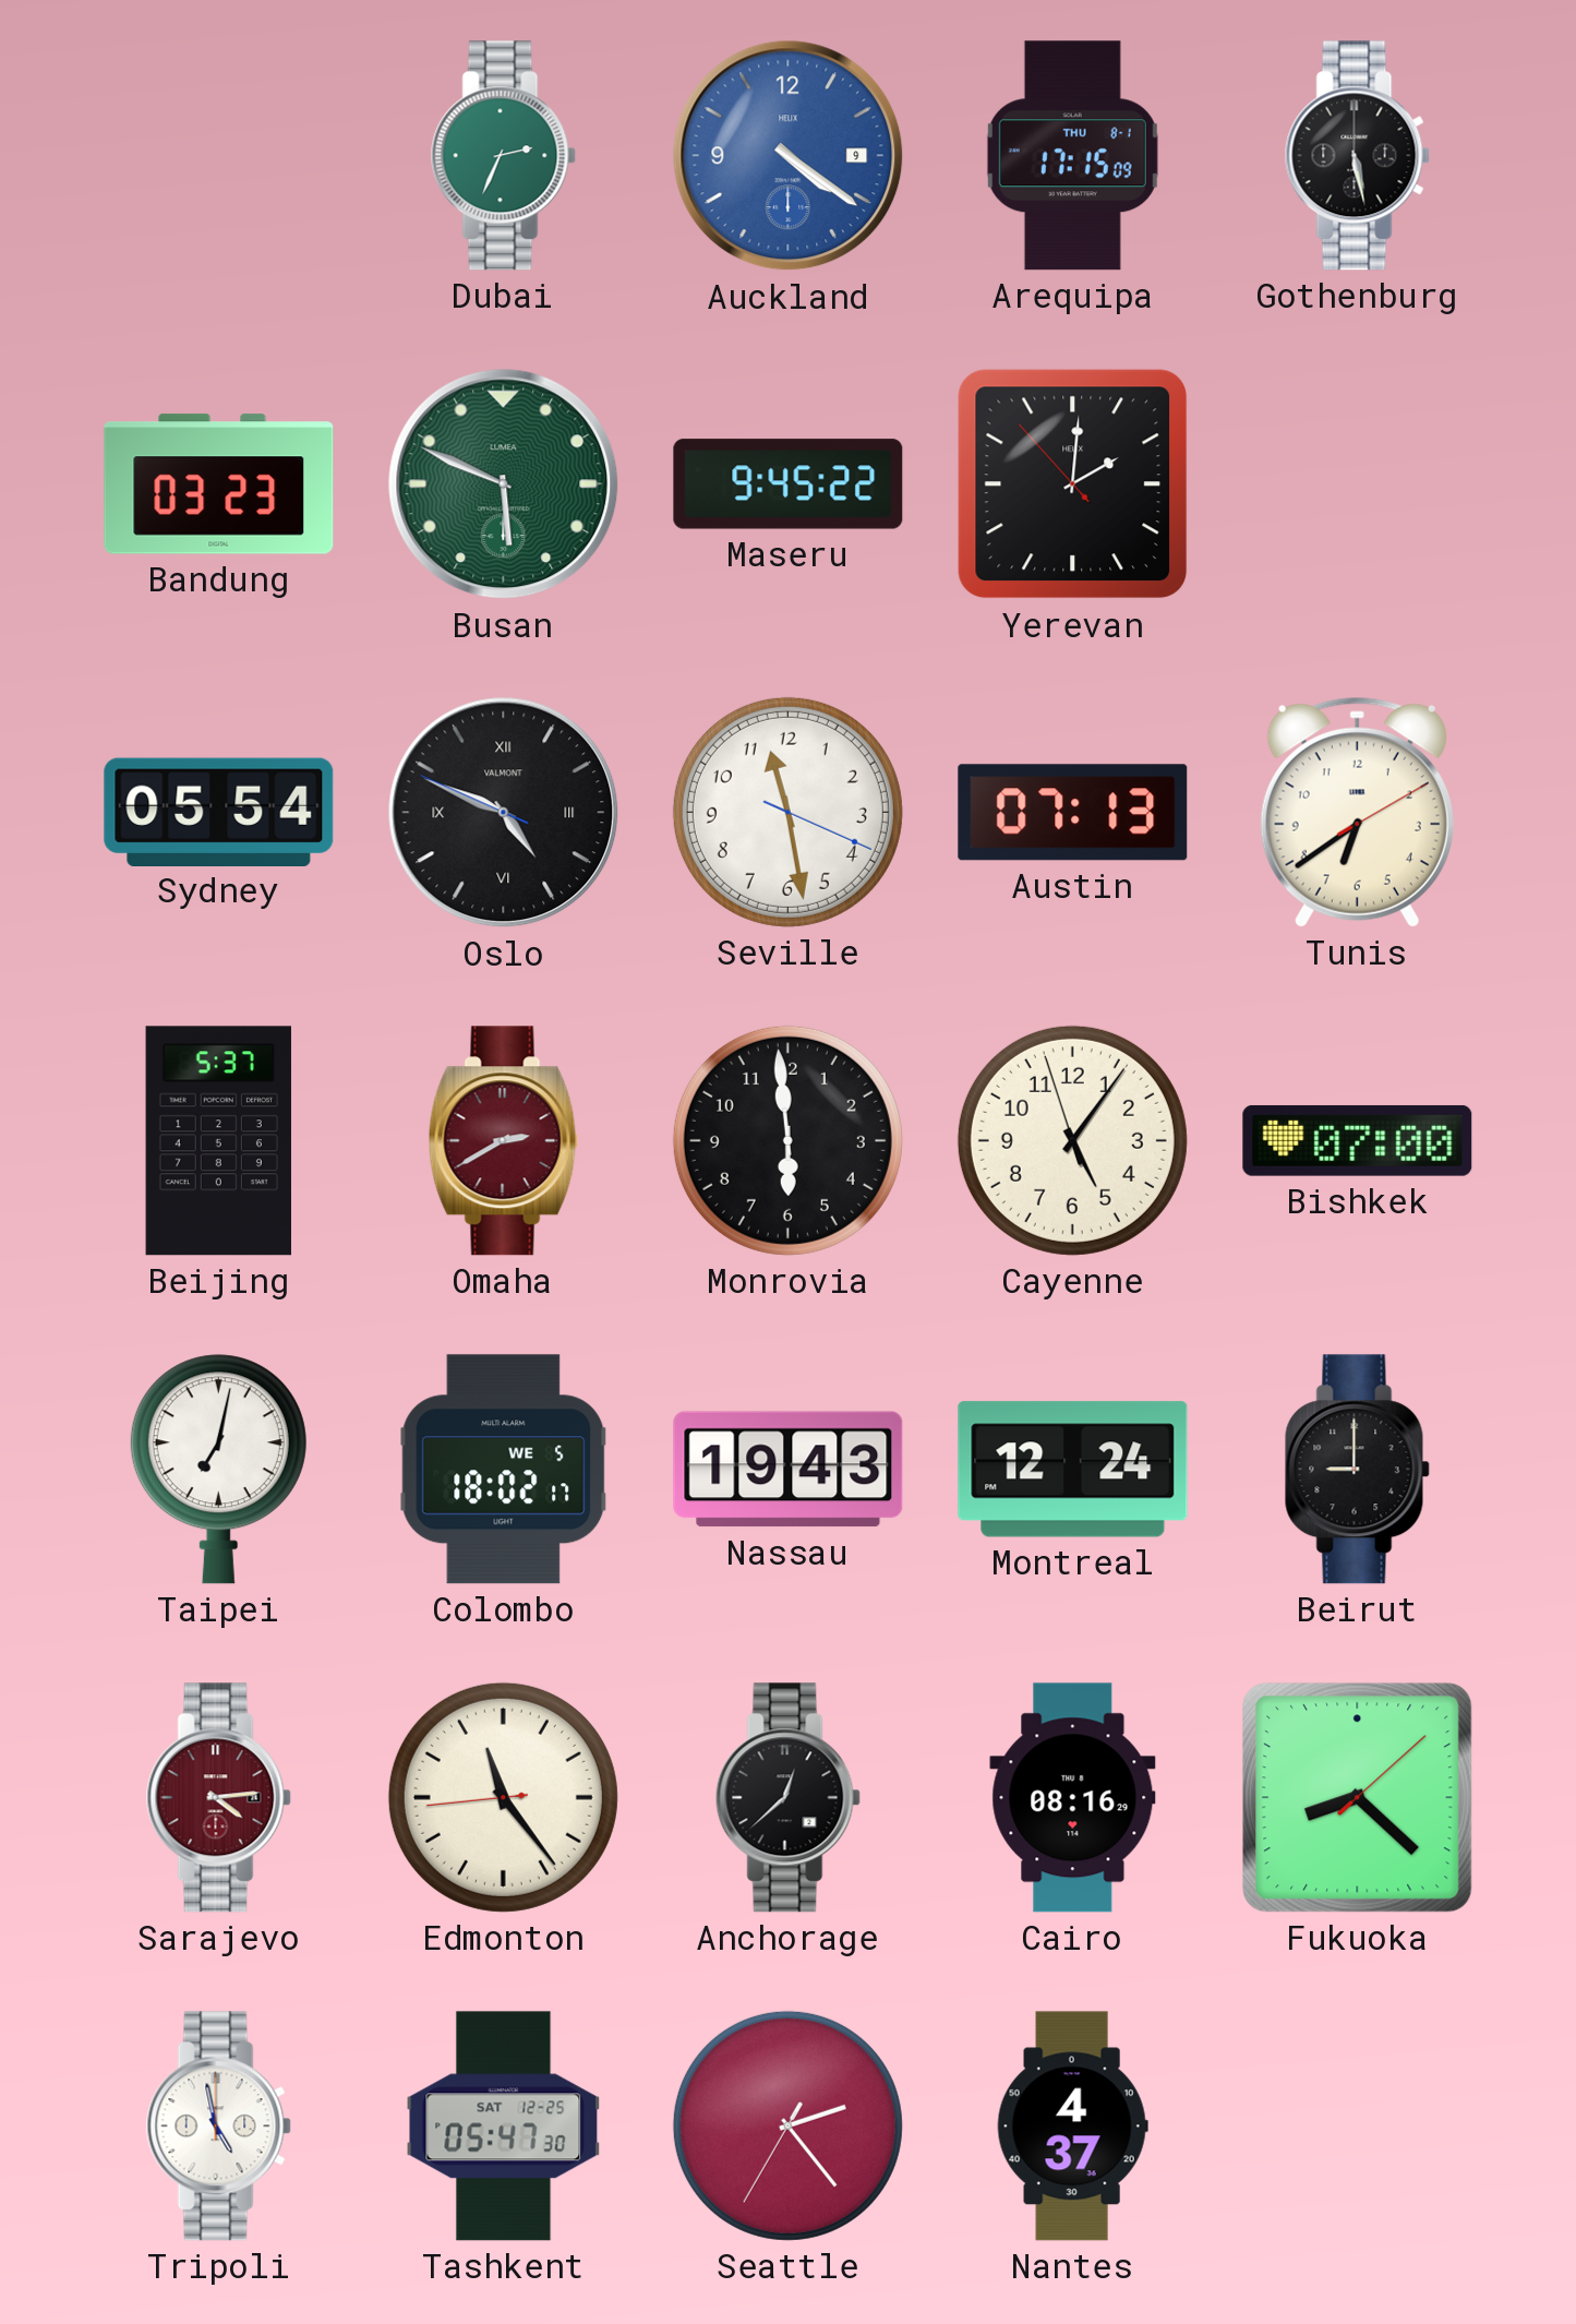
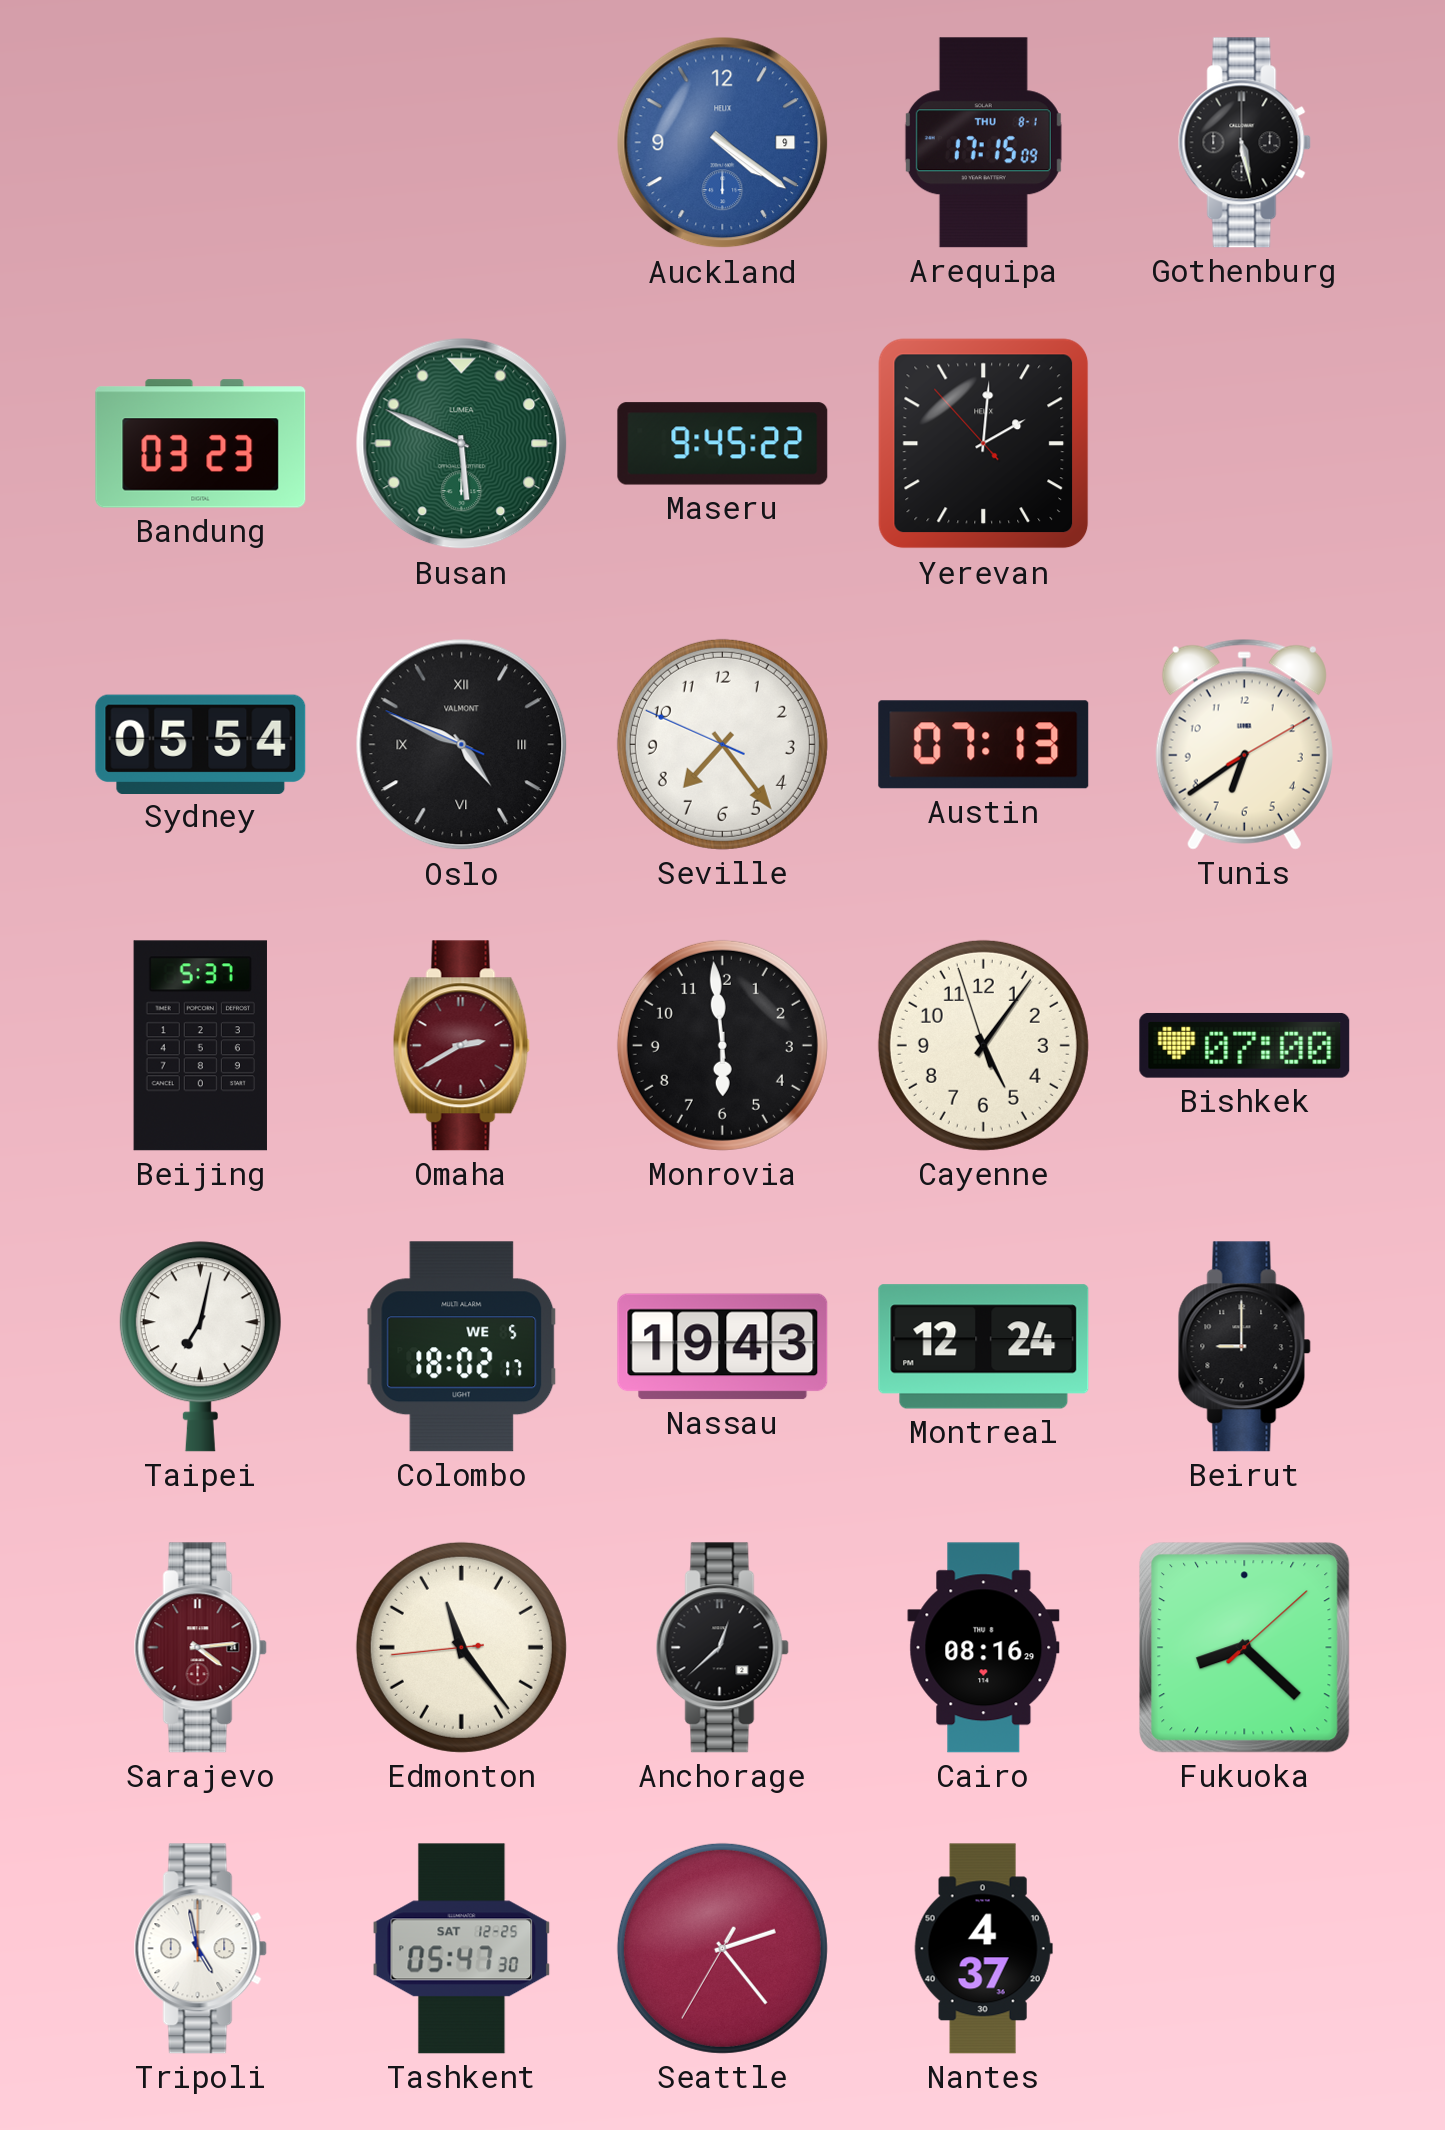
Dubai: 2:34 -> none
Seville: 11:28 -> 7:23
